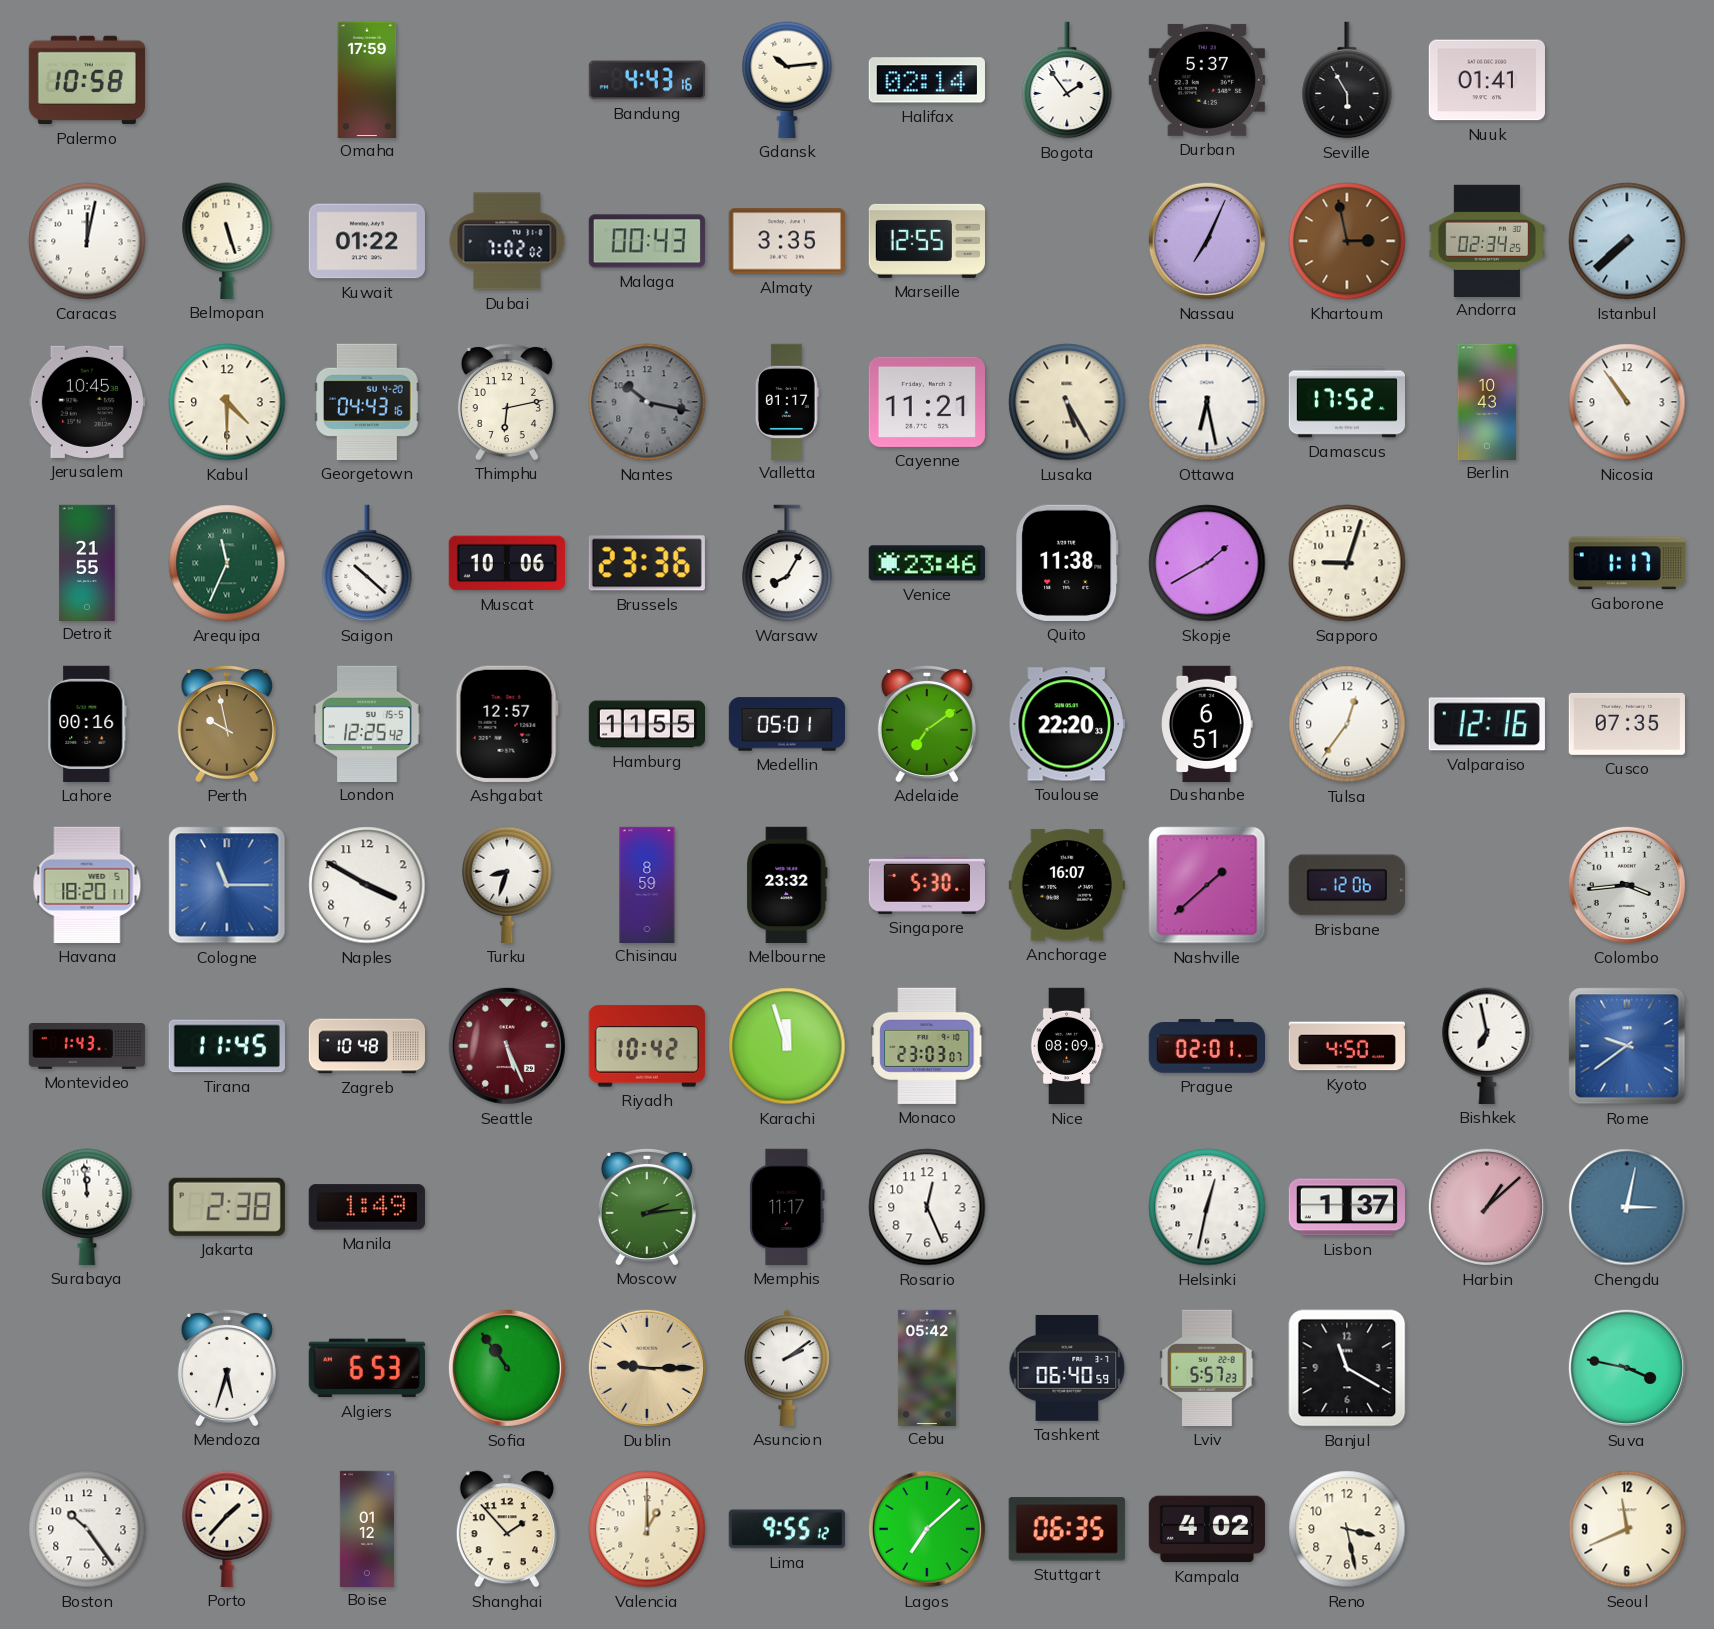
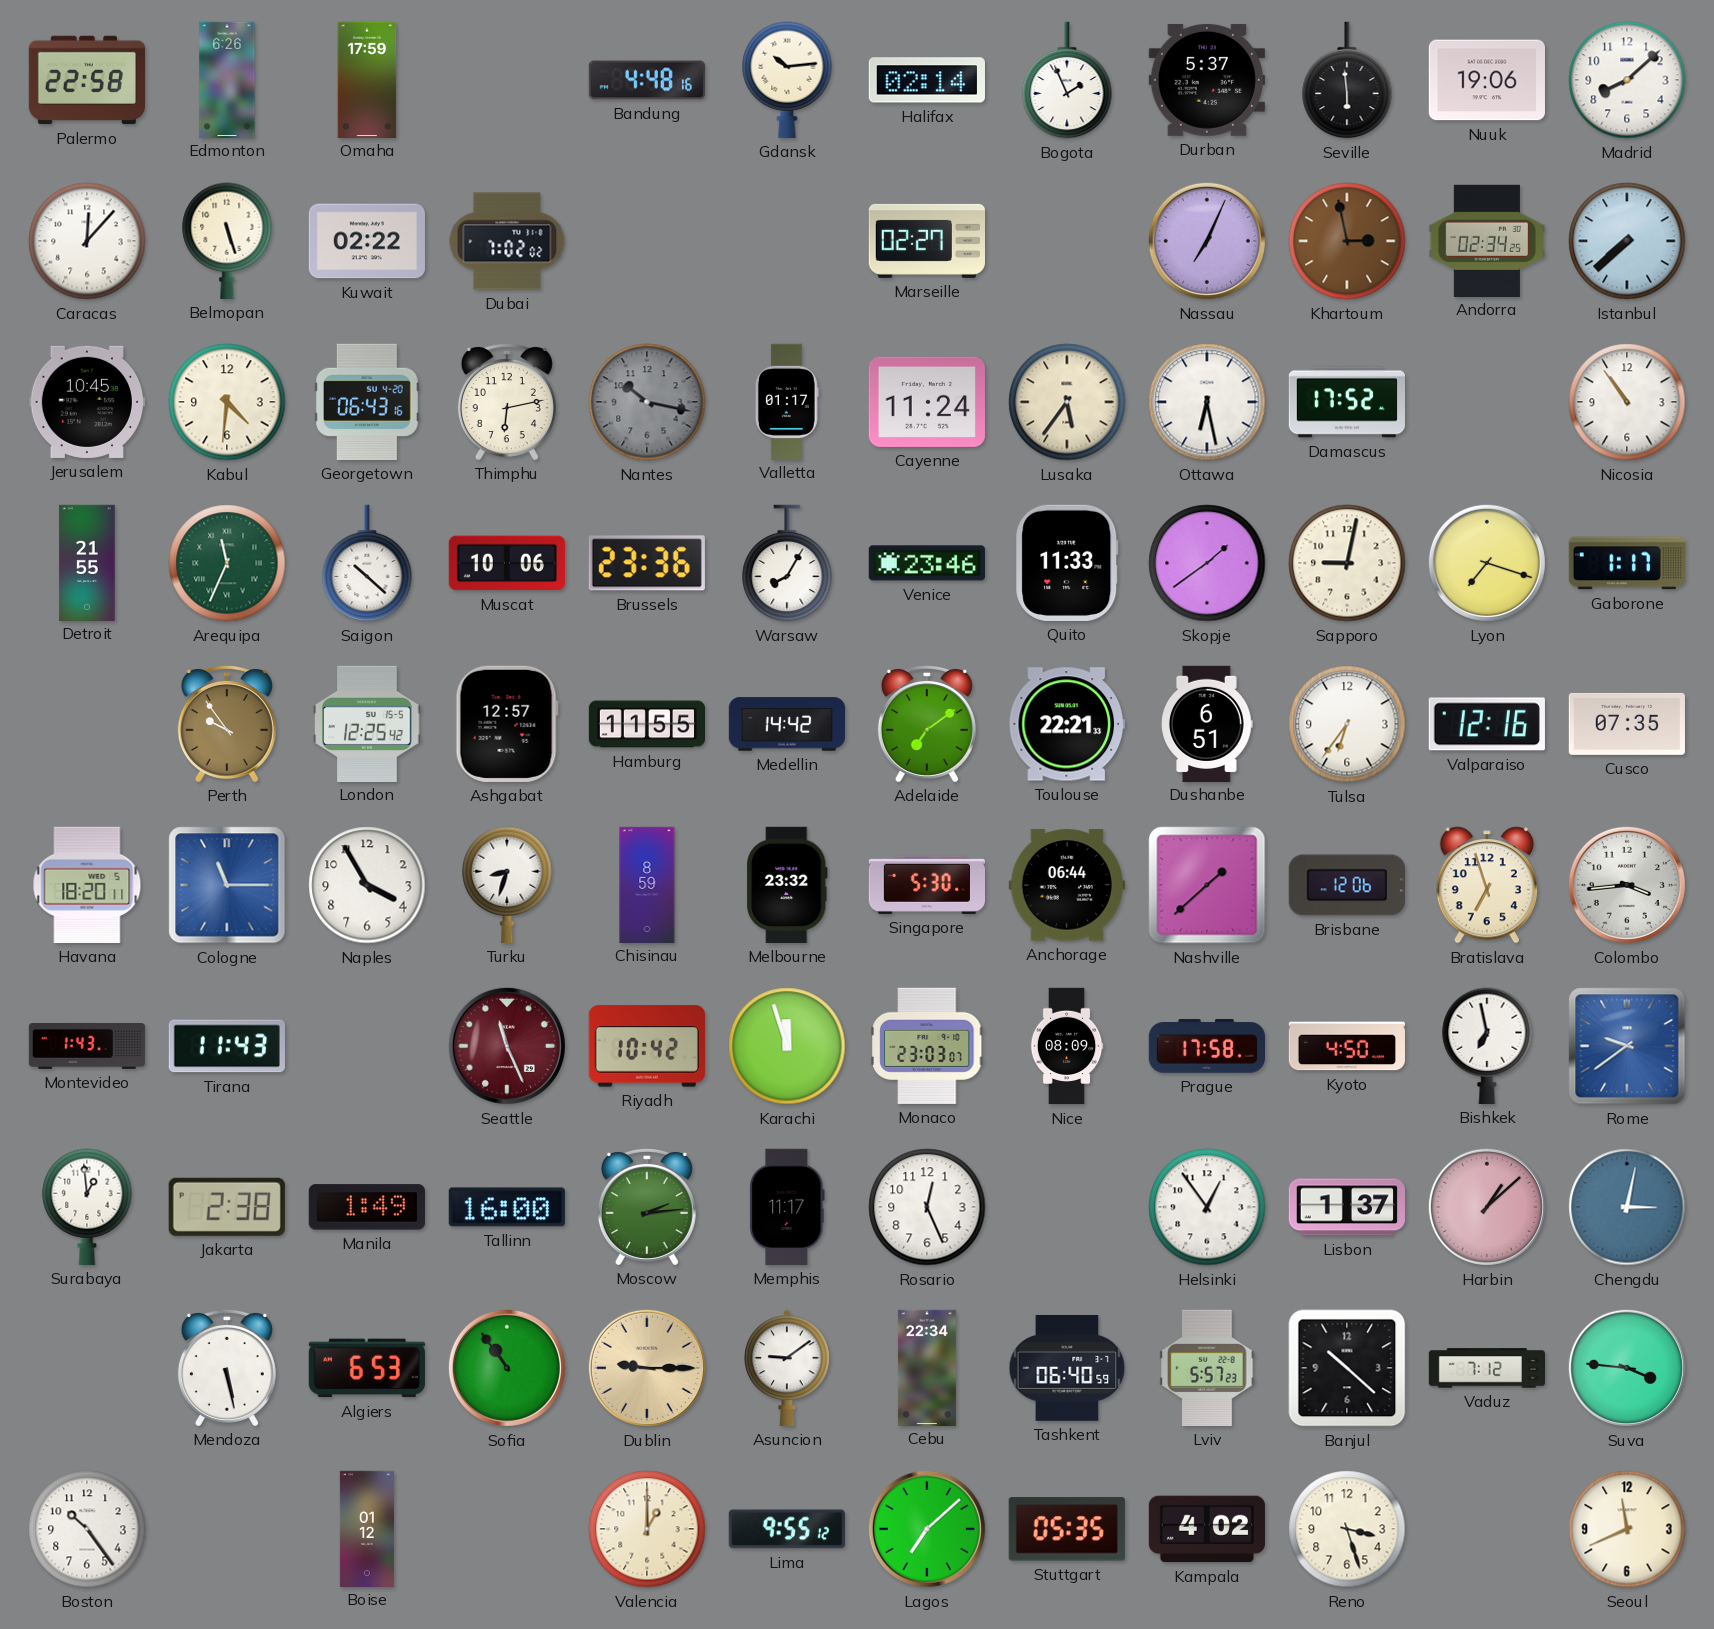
Palermo: 10:58 -> 22:58
Edmonton: none -> 6:26
Bandung: 4:43 -> 4:48
Bogota: 1:54 -> 1:56
Seville: 5:55 -> 5:59
Nuuk: 01:41 -> 19:06
Madrid: none -> 8:08
Caracas: 12:02 -> 12:07
Kuwait: 01:22 -> 02:22
Malaga: 00:43 -> none
Almaty: 3:35 -> none
Marseille: 12:55 -> 02:27
Kabul: 4:30 -> 4:31
Georgetown: 04:43 -> 06:43
Cayenne: 11:21 -> 11:24
Lusaka: 5:25 -> 5:36
Berlin: 10:43 -> none
Quito: 11:38 -> 11:33
Skopje: 1:40 -> 1:39
Sapporo: 9:03 -> 9:02
Lyon: none -> 7:18
Lahore: 00:16 -> none
Perth: 9:58 -> 9:54
Medellin: 05:01 -> 14:42
Toulouse: 22:20 -> 22:21
Tulsa: 12:36 -> 6:36
Naples: 3:50 -> 3:55
Anchorage: 16:07 -> 06:44
Bratislava: none -> 6:57
Tirana: 11:45 -> 11:43
Zagreb: 10:48 -> none
Seattle: 5:26 -> 11:26
Prague: 02:01 -> 17:58
Surabaya: 11:59 -> 12:59
Tallinn: none -> 16:00
Helsinki: 12:32 -> 12:54
Mendoza: 5:33 -> 5:28
Asuncion: 2:09 -> 9:09
Cebu: 05:42 -> 22:34
Banjul: 11:20 -> 10:22
Vaduz: none -> 7:12
Suva: 3:47 -> 3:46
Porto: 1:37 -> none
Shanghai: 1:53 -> none
Stuttgart: 06:35 -> 05:35
Reno: 3:28 -> 3:27
